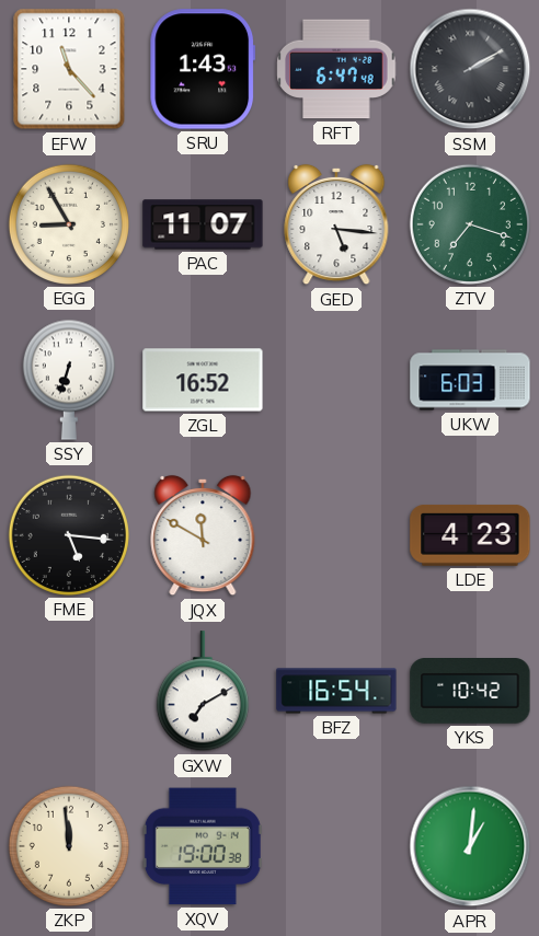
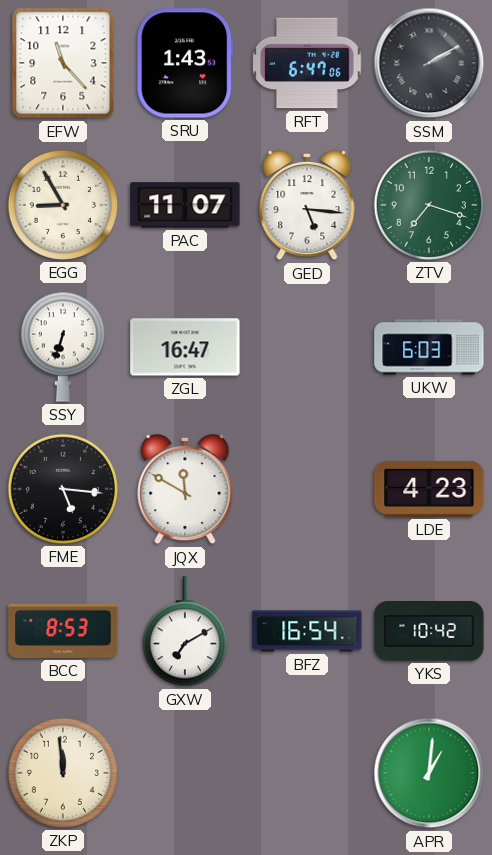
RFT: 6:47:48 -> 6:47:06
ZGL: 16:52 -> 16:47
BCC: none -> 8:53
XQV: 19:00 -> none
